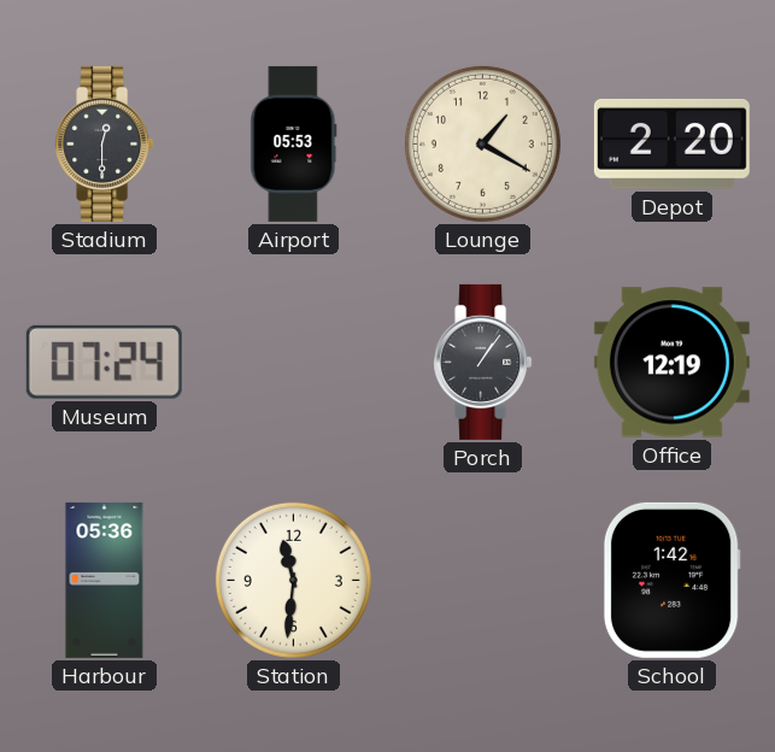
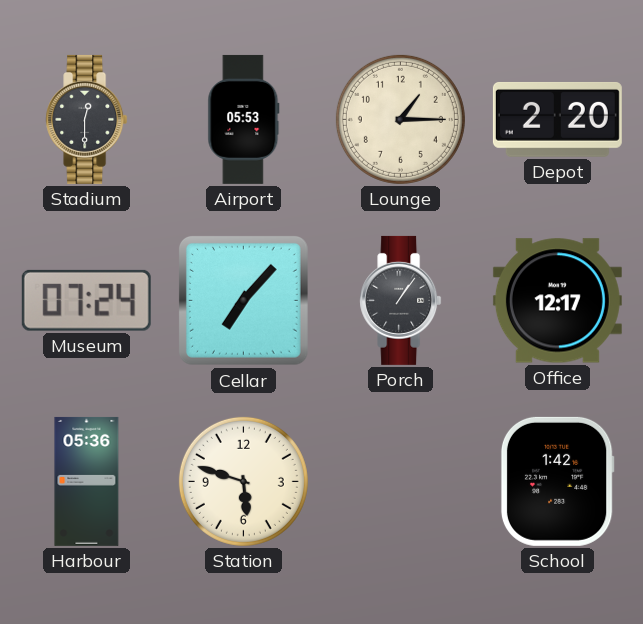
Lounge: 1:20 -> 1:15
Cellar: none -> 7:07
Office: 12:19 -> 12:17
Station: 11:31 -> 5:48
